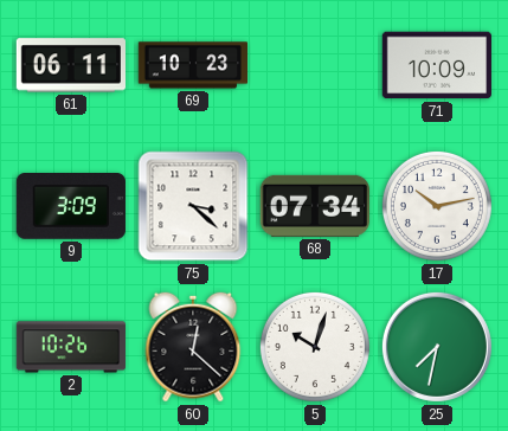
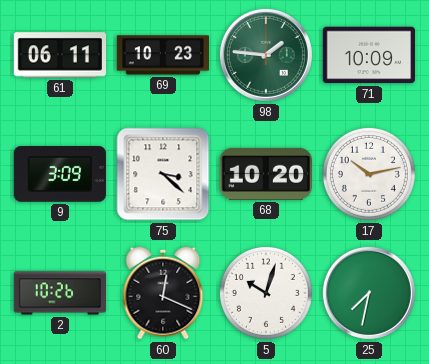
98: none -> 1:46
68: 07:34 -> 10:20
60: 12:22 -> 12:19
